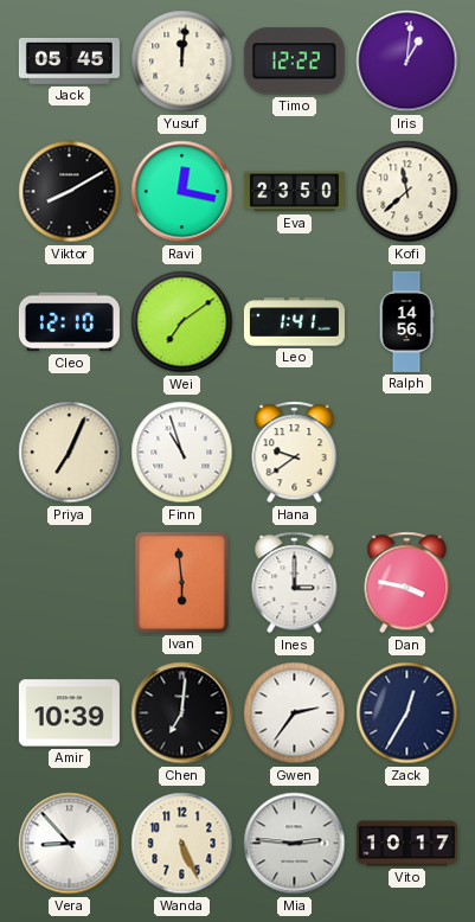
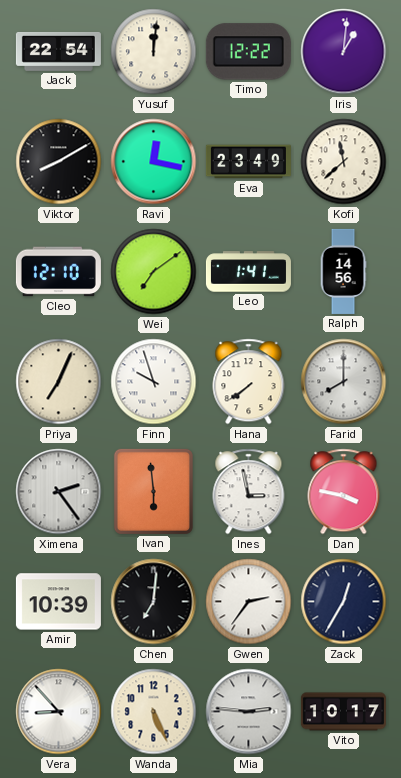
Jack: 05:45 -> 22:54
Eva: 23:50 -> 23:49
Finn: 10:57 -> 9:57
Hana: 9:39 -> 7:39
Farid: none -> 8:00
Ximena: none -> 2:24
Ines: 3:00 -> 2:58
